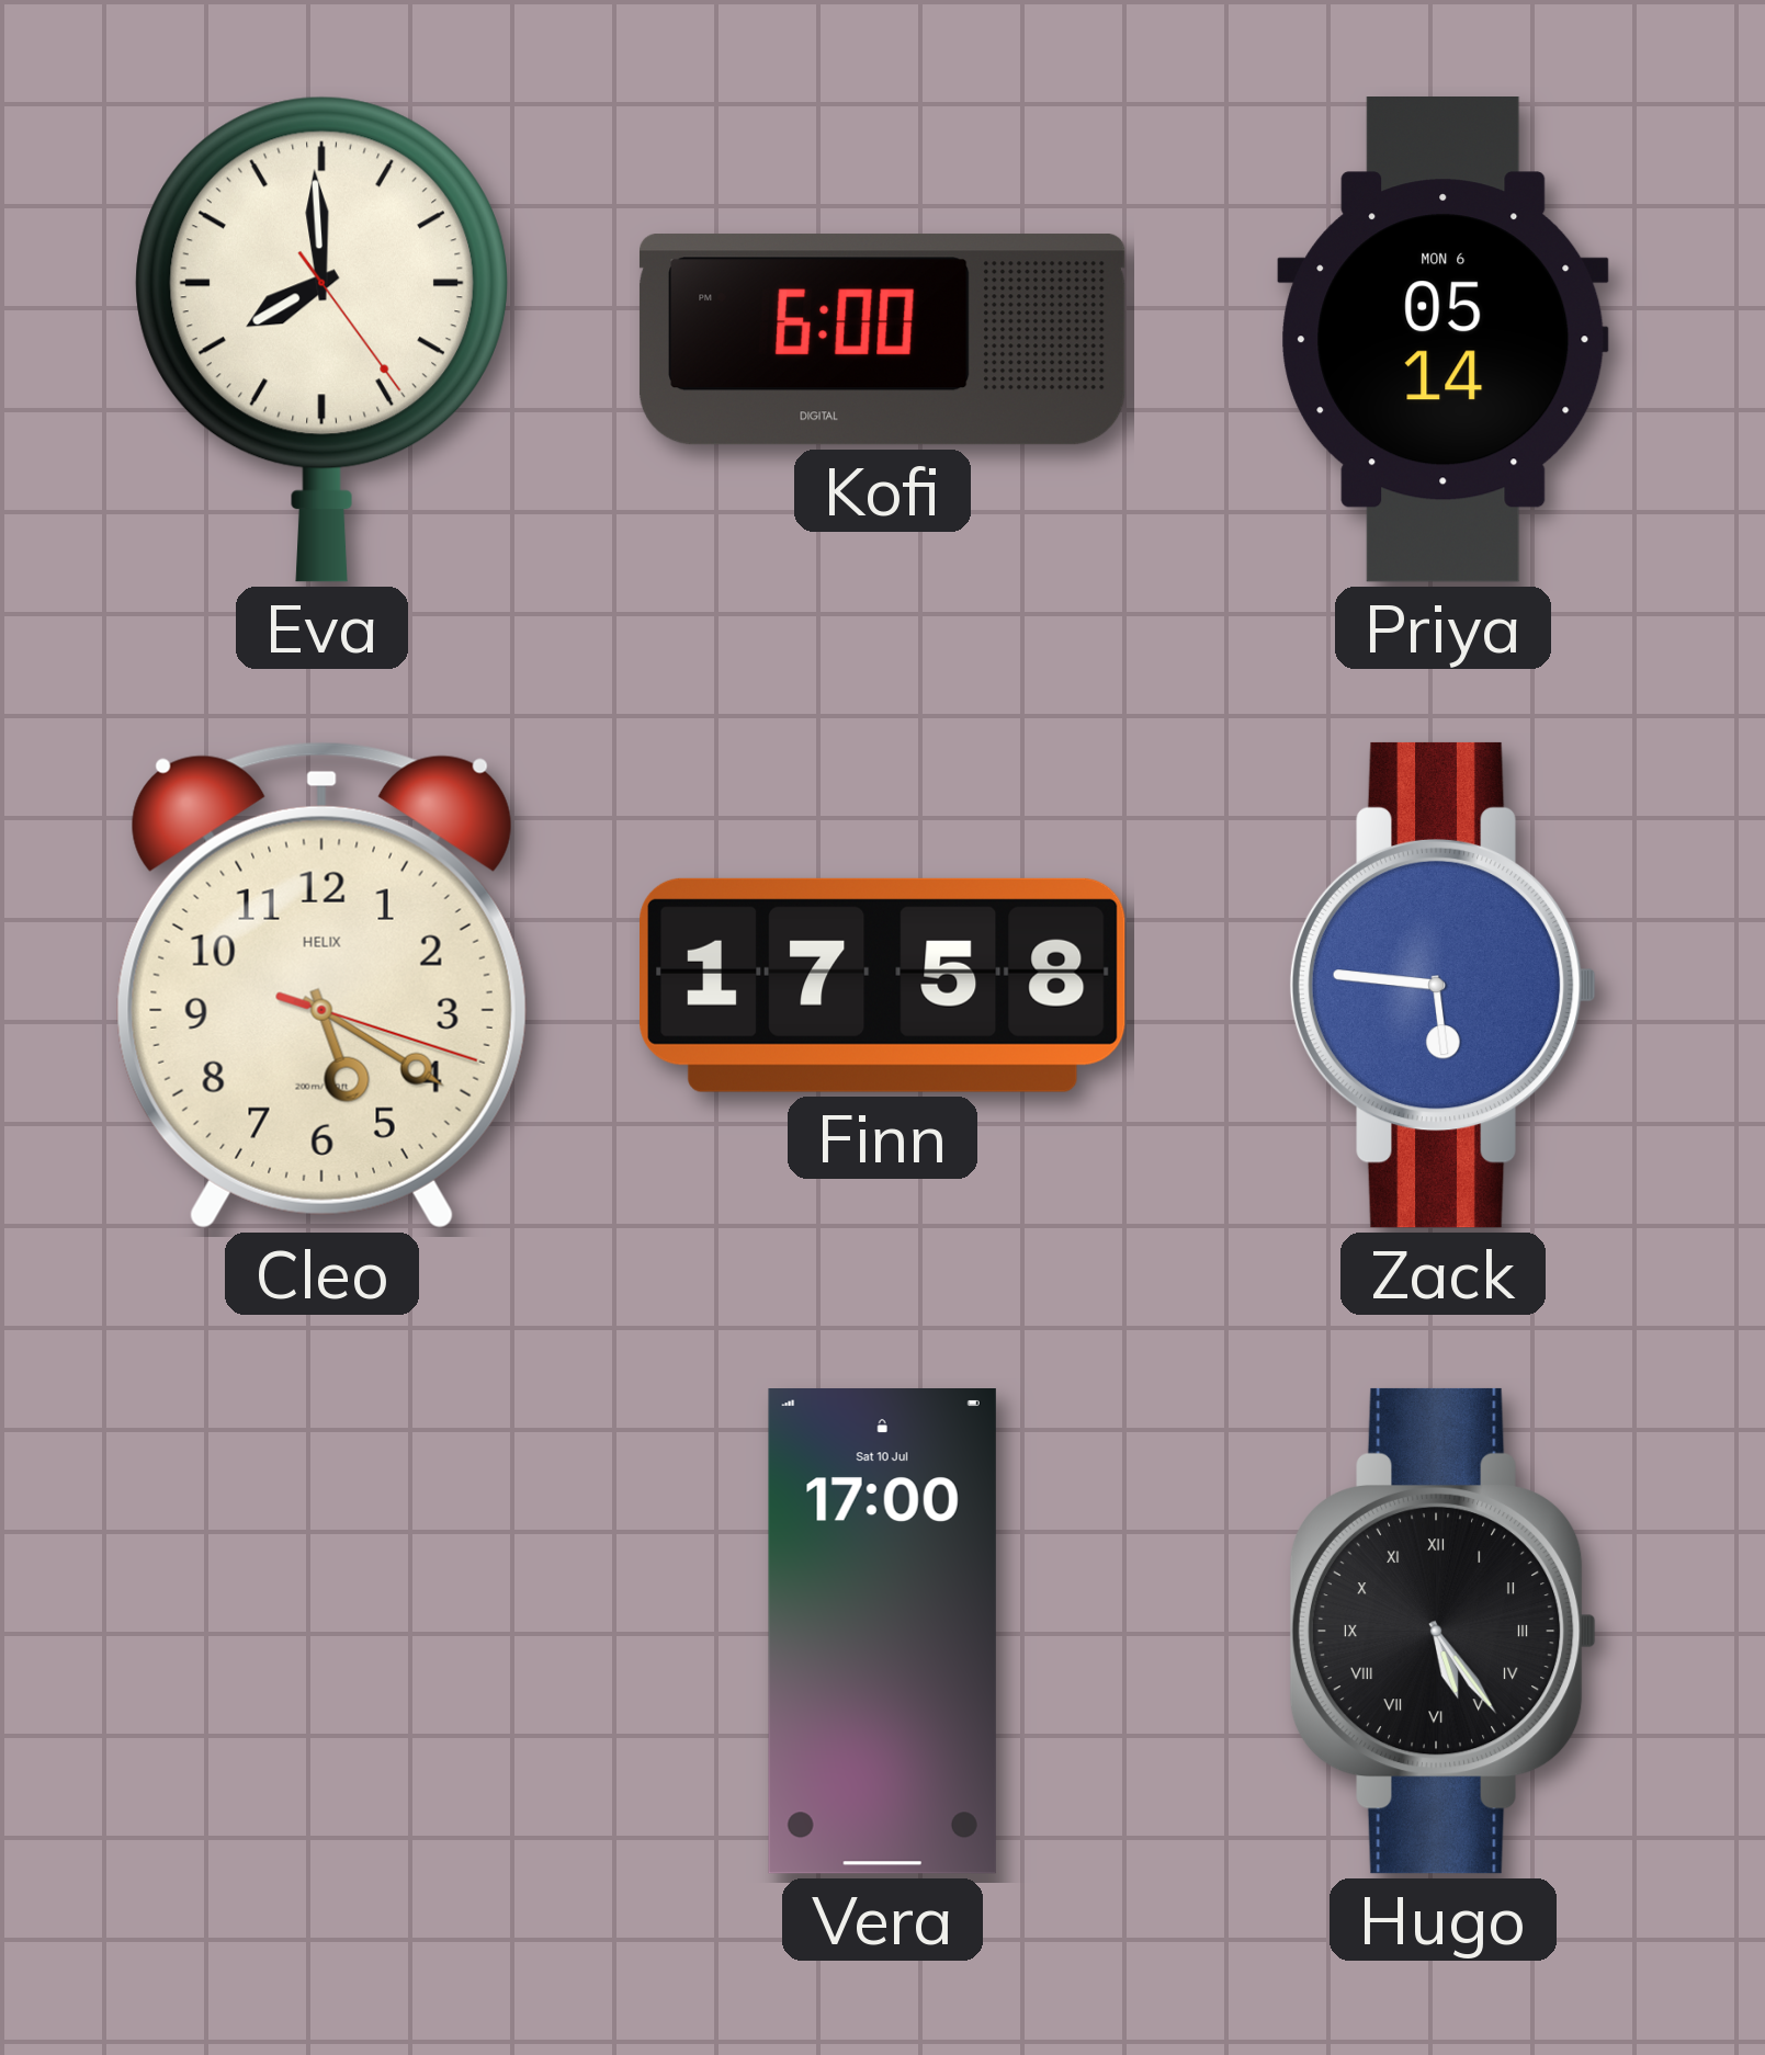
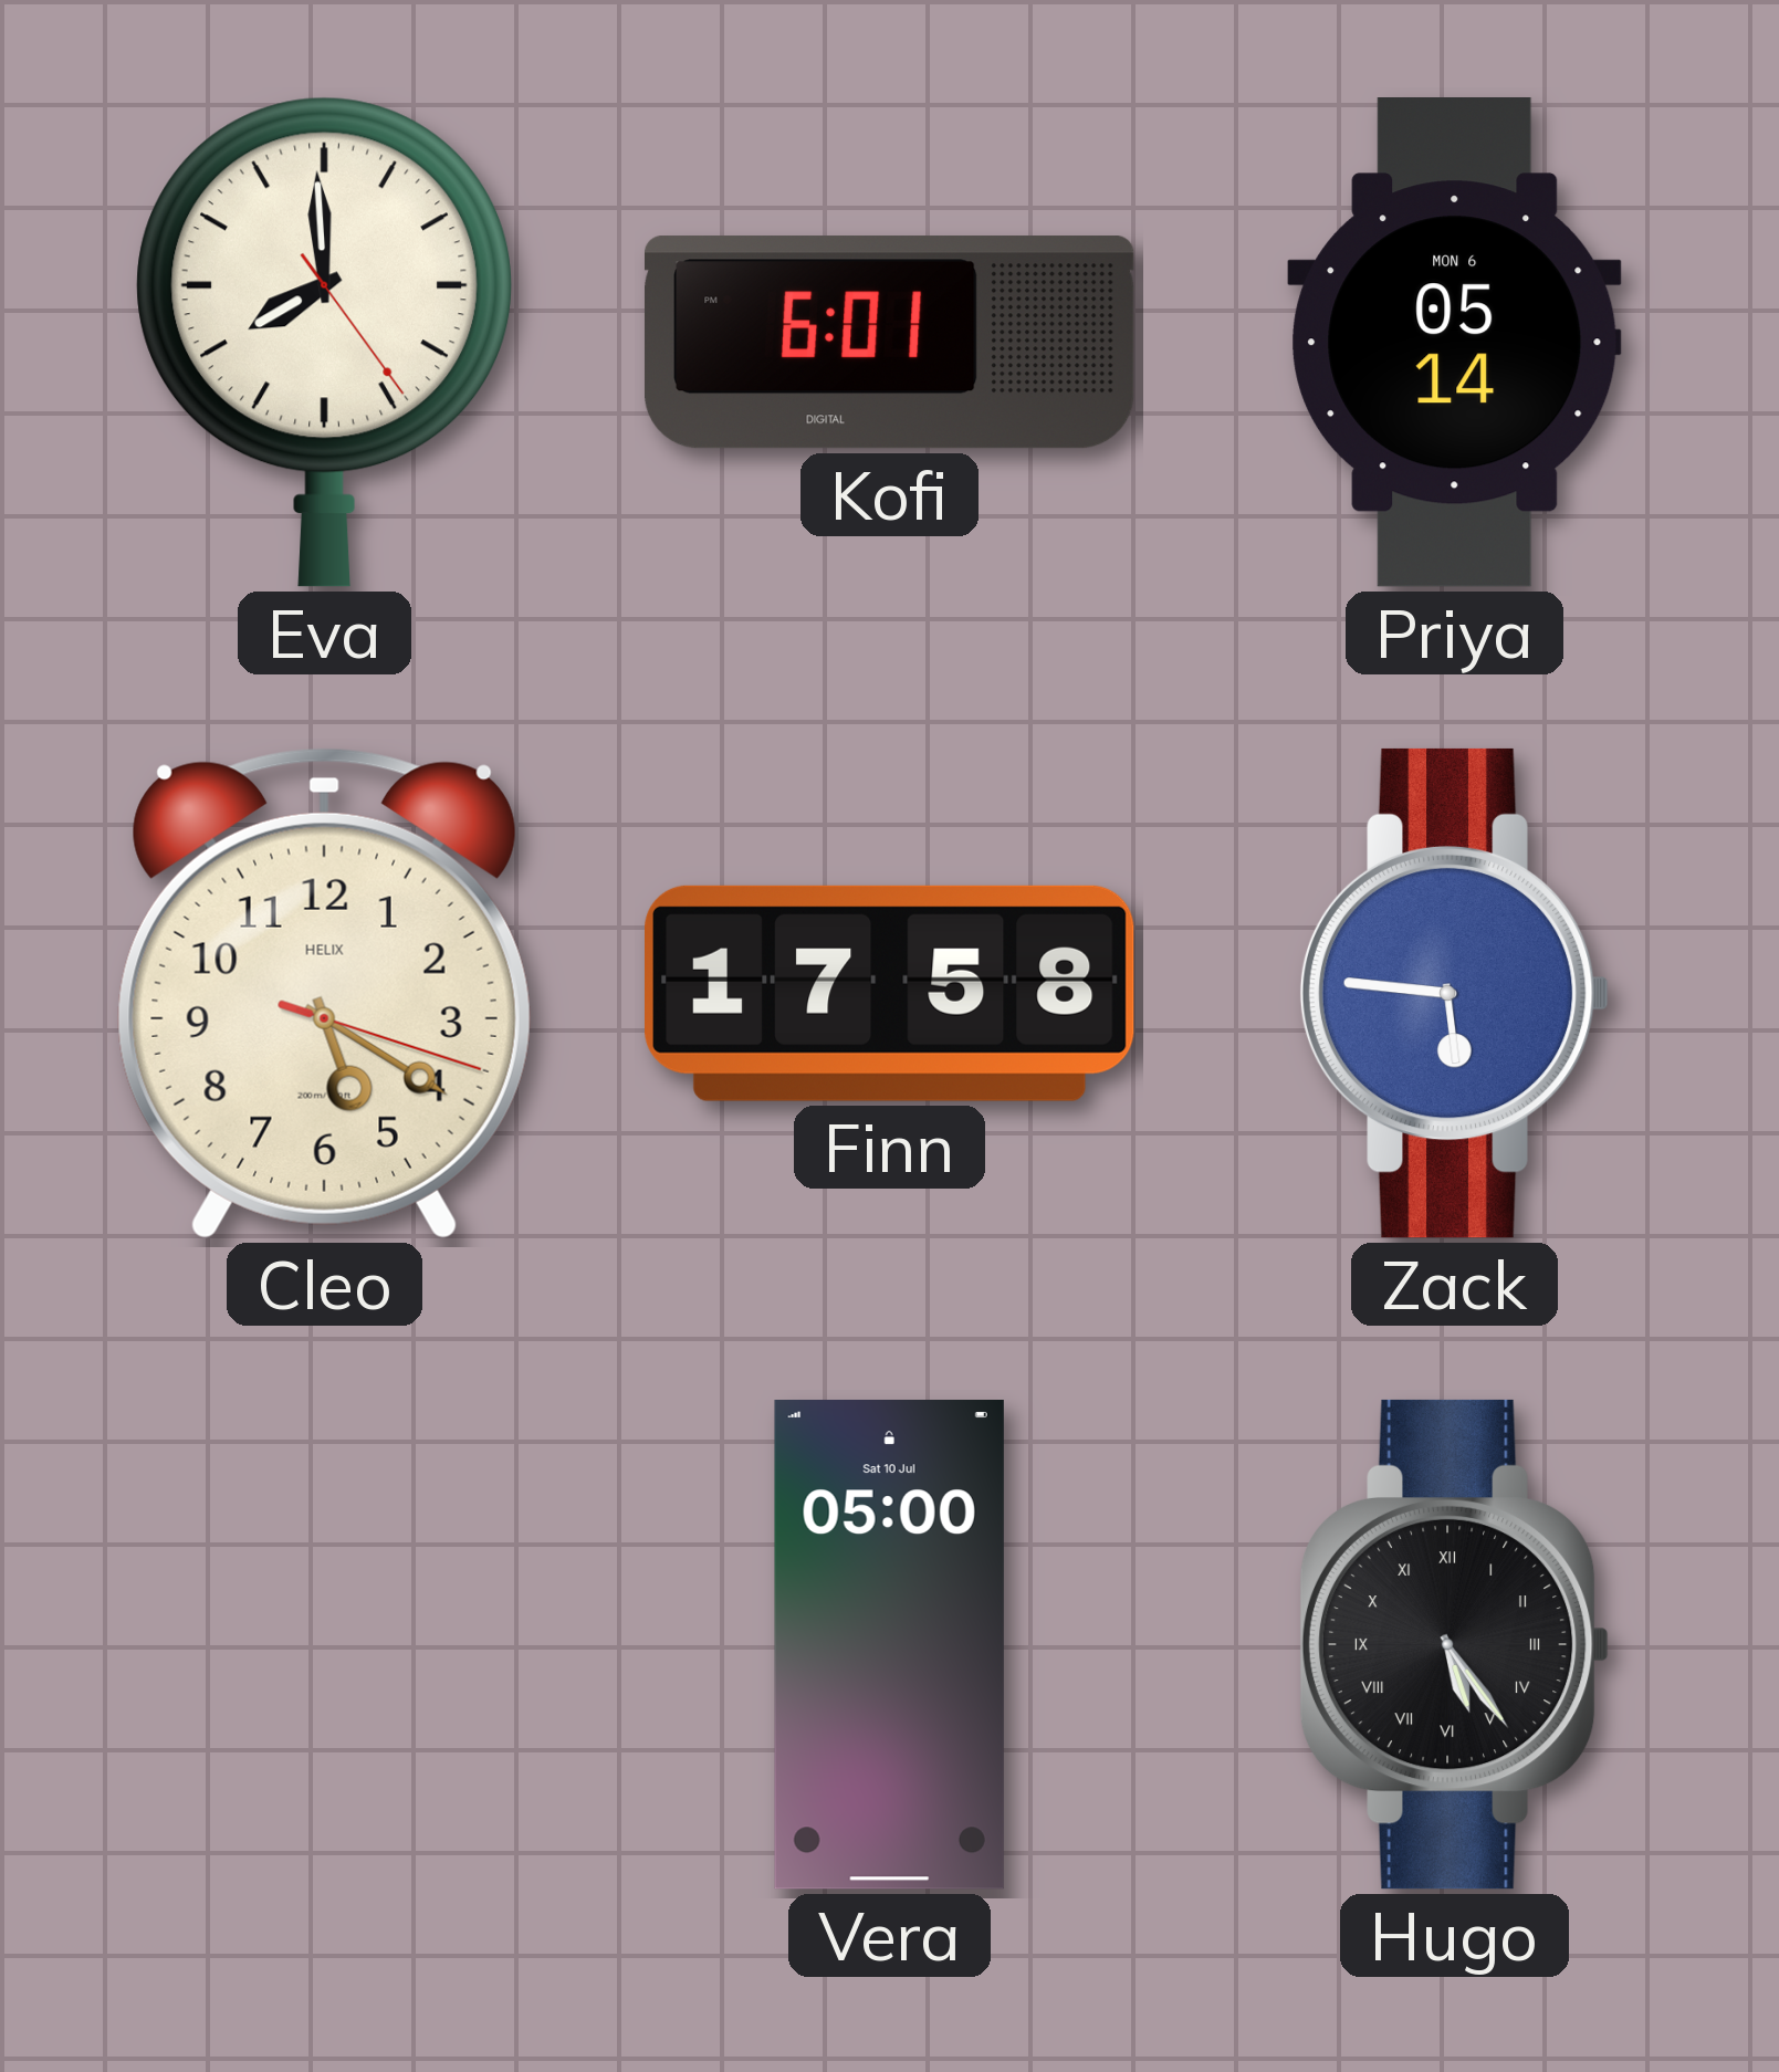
Kofi: 6:00 -> 6:01
Vera: 17:00 -> 05:00
